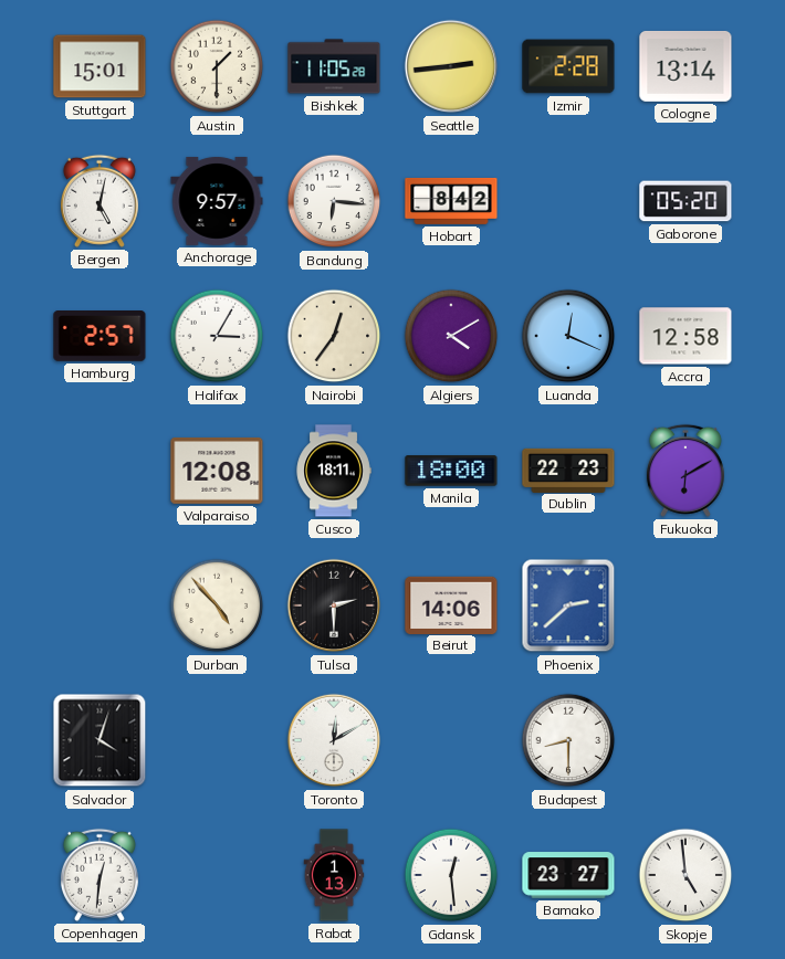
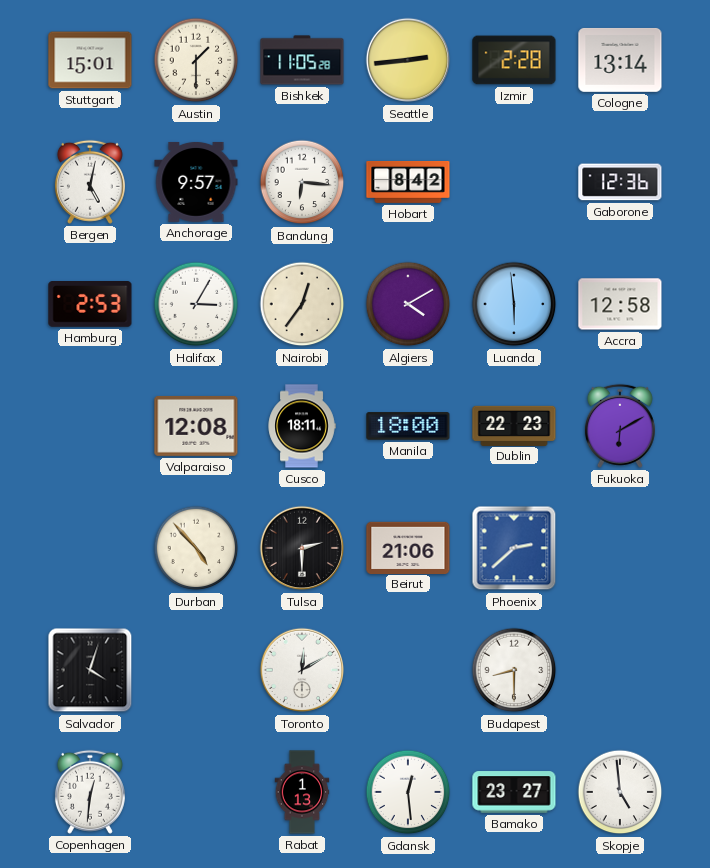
Gaborone: 05:20 -> 12:36
Hamburg: 2:57 -> 2:53
Luanda: 12:19 -> 5:59
Beirut: 14:06 -> 21:06
